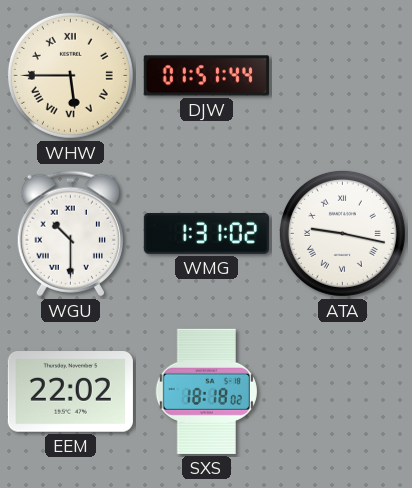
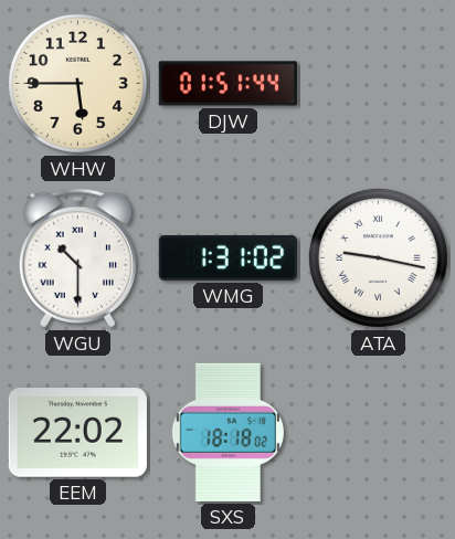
WHW numerals: Roman -> Arabic
